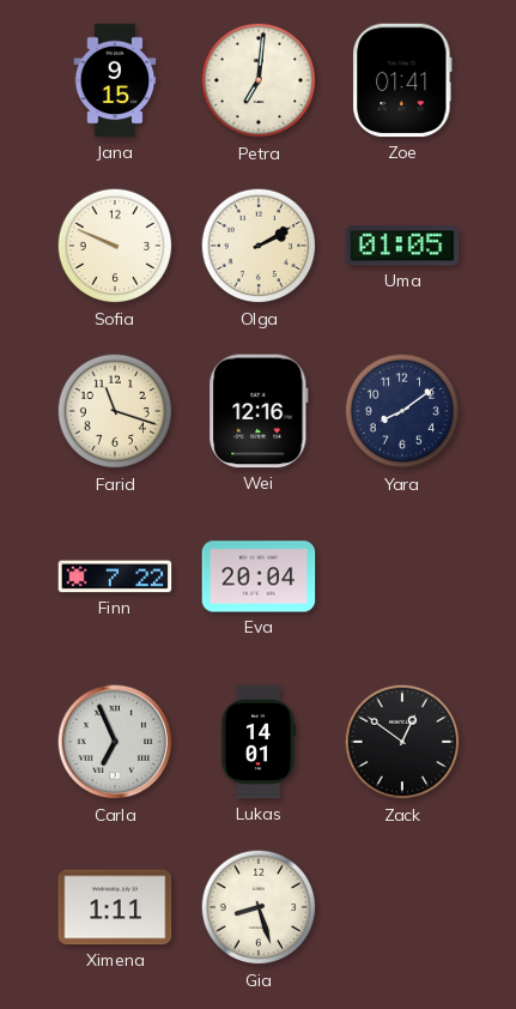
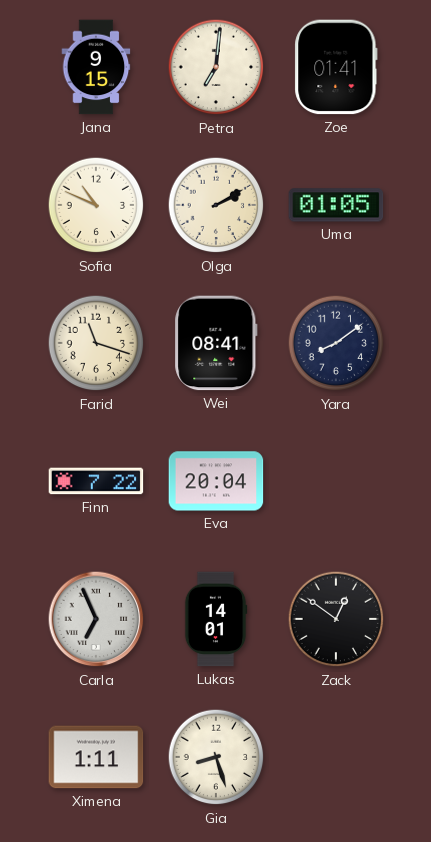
Sofia: 9:49 -> 10:49
Wei: 12:16 -> 08:41
